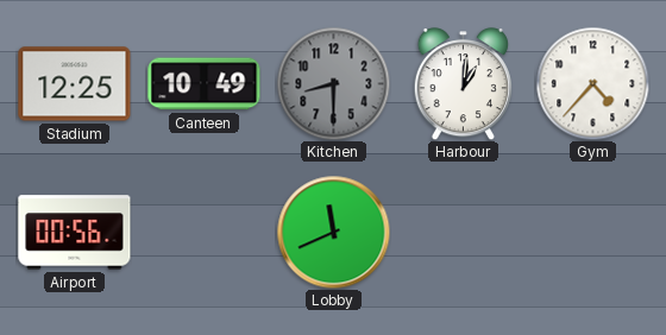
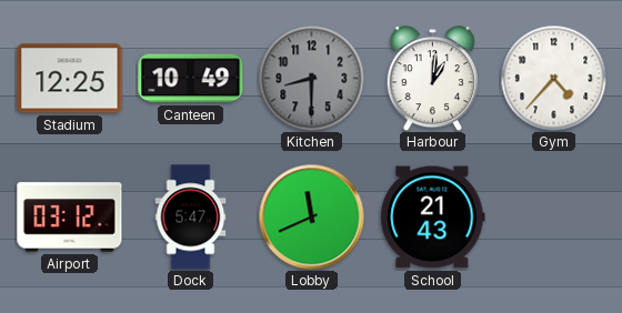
Airport: 00:56 -> 03:12
Dock: none -> 5:47
School: none -> 21:43
